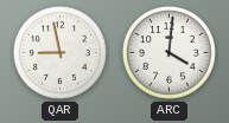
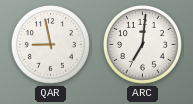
ARC: 4:01 -> 7:01
